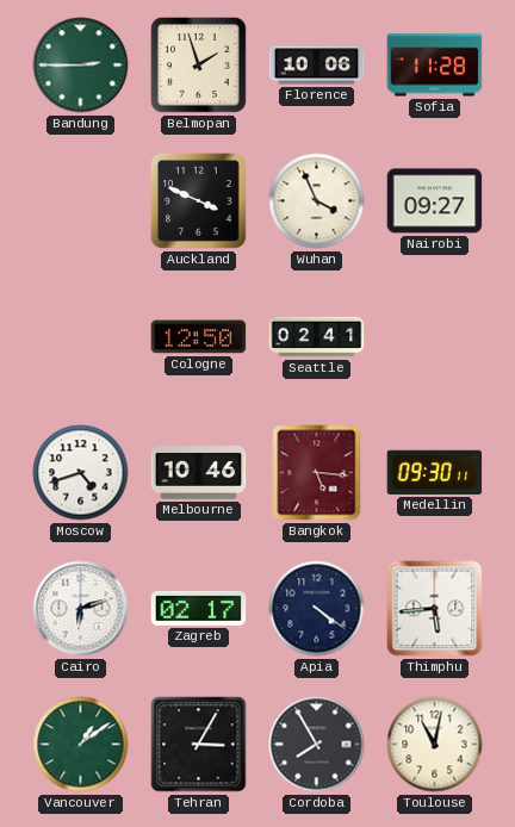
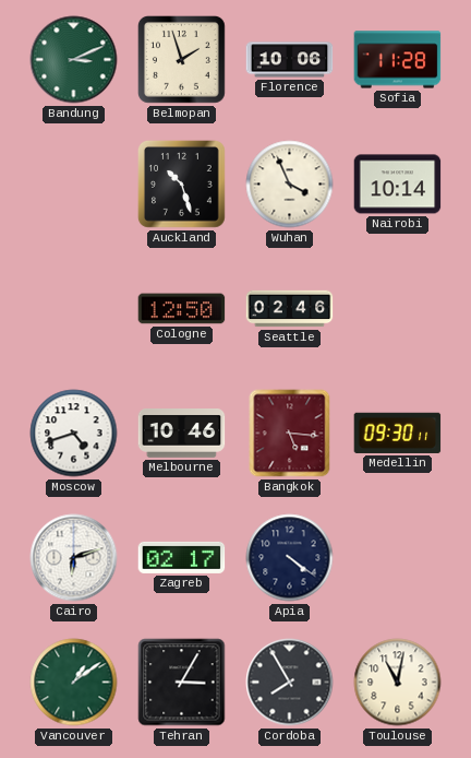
Bandung: 2:45 -> 3:11
Auckland: 3:49 -> 10:27
Nairobi: 09:27 -> 10:14
Seattle: 02:41 -> 02:46
Thimphu: 5:44 -> none
